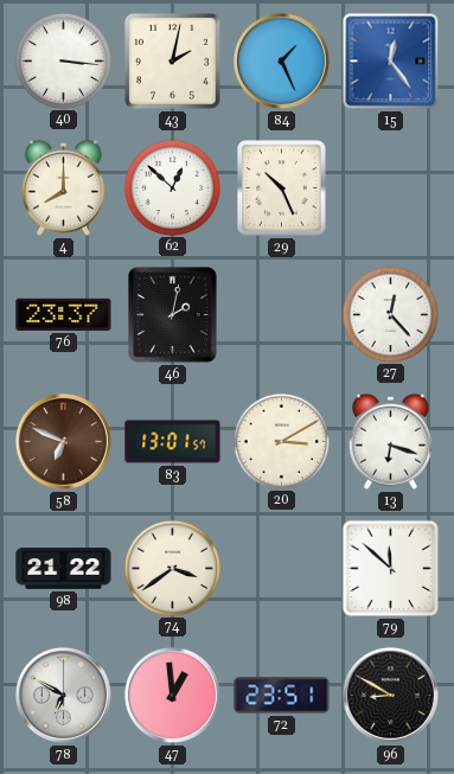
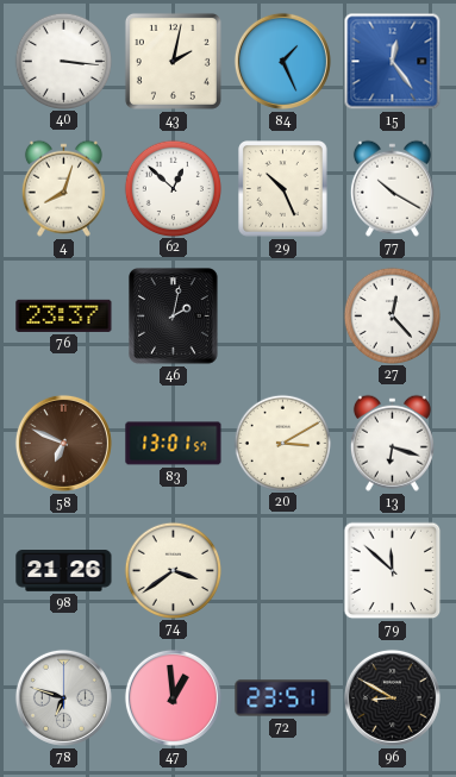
4: 8:00 -> 8:03
77: none -> 10:20
98: 21:22 -> 21:26
78: 6:50 -> 6:48
